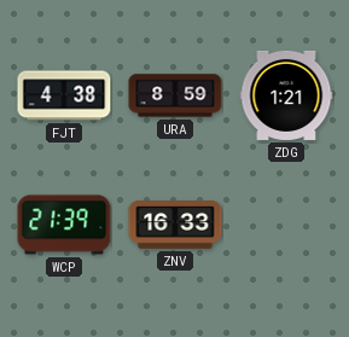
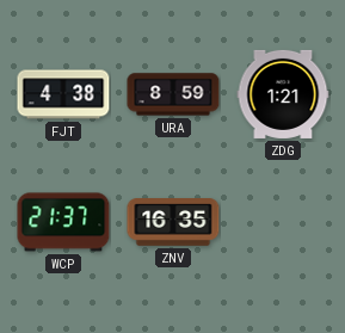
WCP: 21:39 -> 21:37
ZNV: 16:33 -> 16:35
